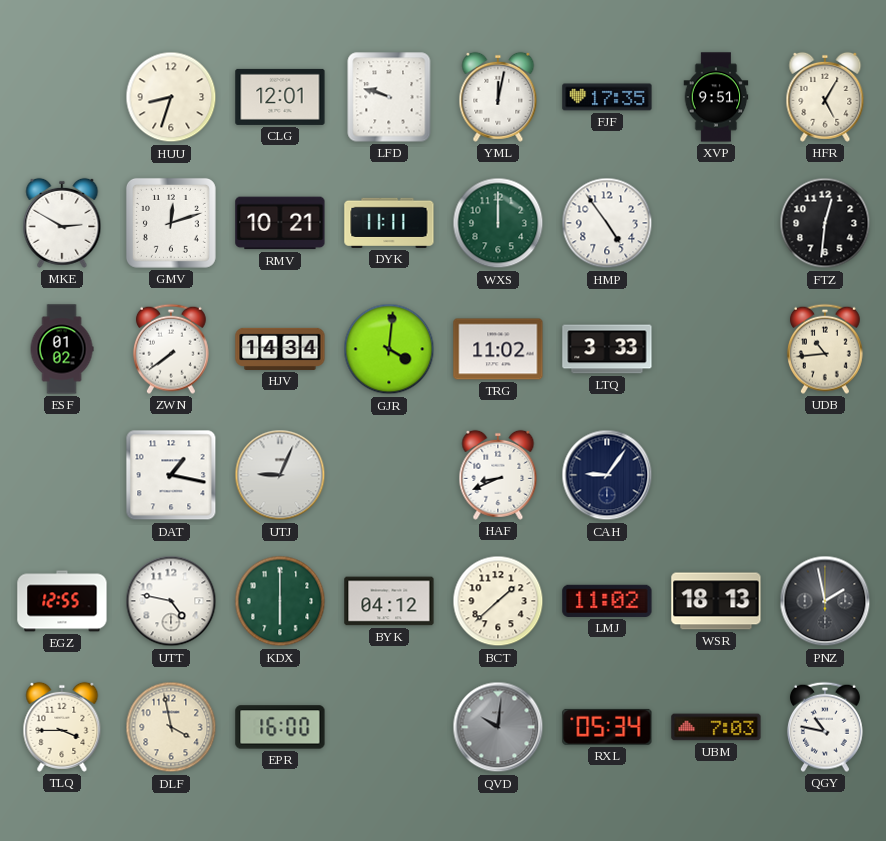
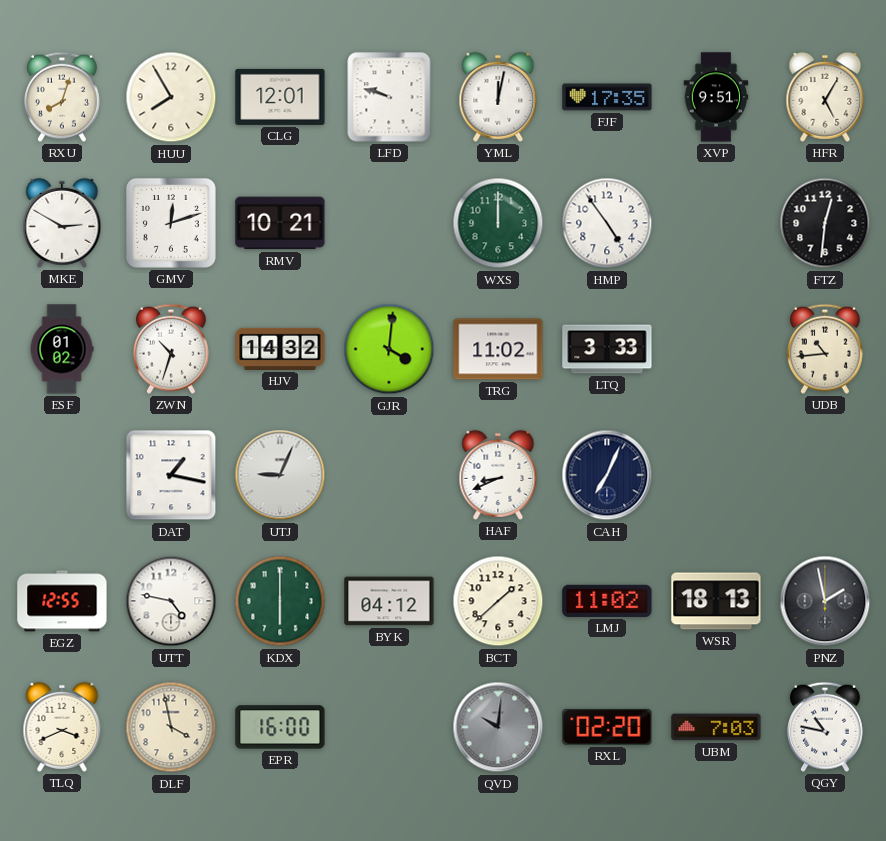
RXU: none -> 8:03
HUU: 8:33 -> 7:55
DYK: 11:11 -> none
ZWN: 7:39 -> 10:33
HJV: 14:34 -> 14:32
CAH: 9:06 -> 7:04
TLQ: 3:45 -> 3:41
RXL: 05:34 -> 02:20
